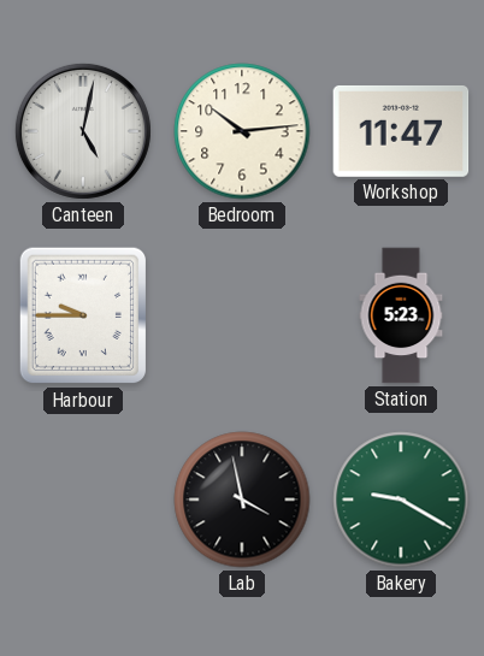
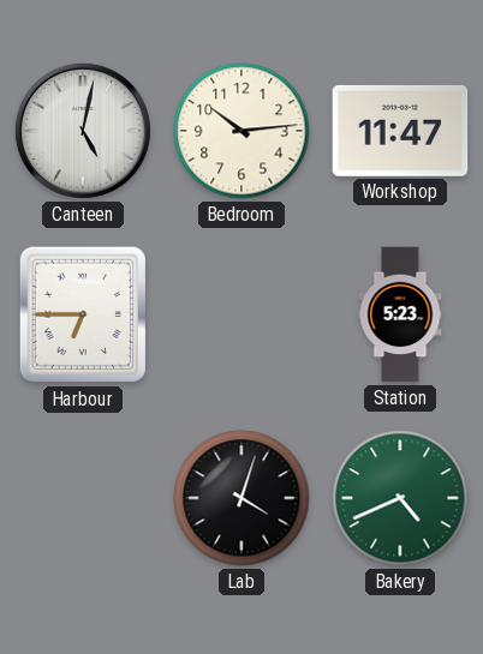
Harbour: 9:45 -> 6:45
Lab: 3:58 -> 4:03
Bakery: 9:20 -> 4:41
